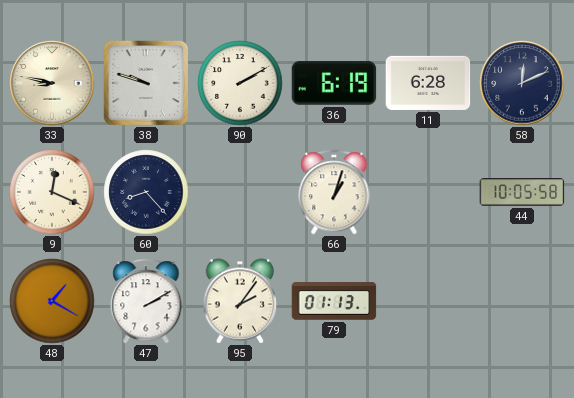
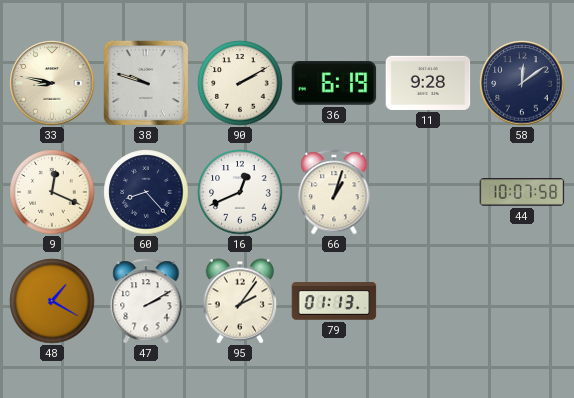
11: 6:28 -> 9:28
58: 12:11 -> 12:09
16: none -> 12:41
44: 10:05 -> 10:07
